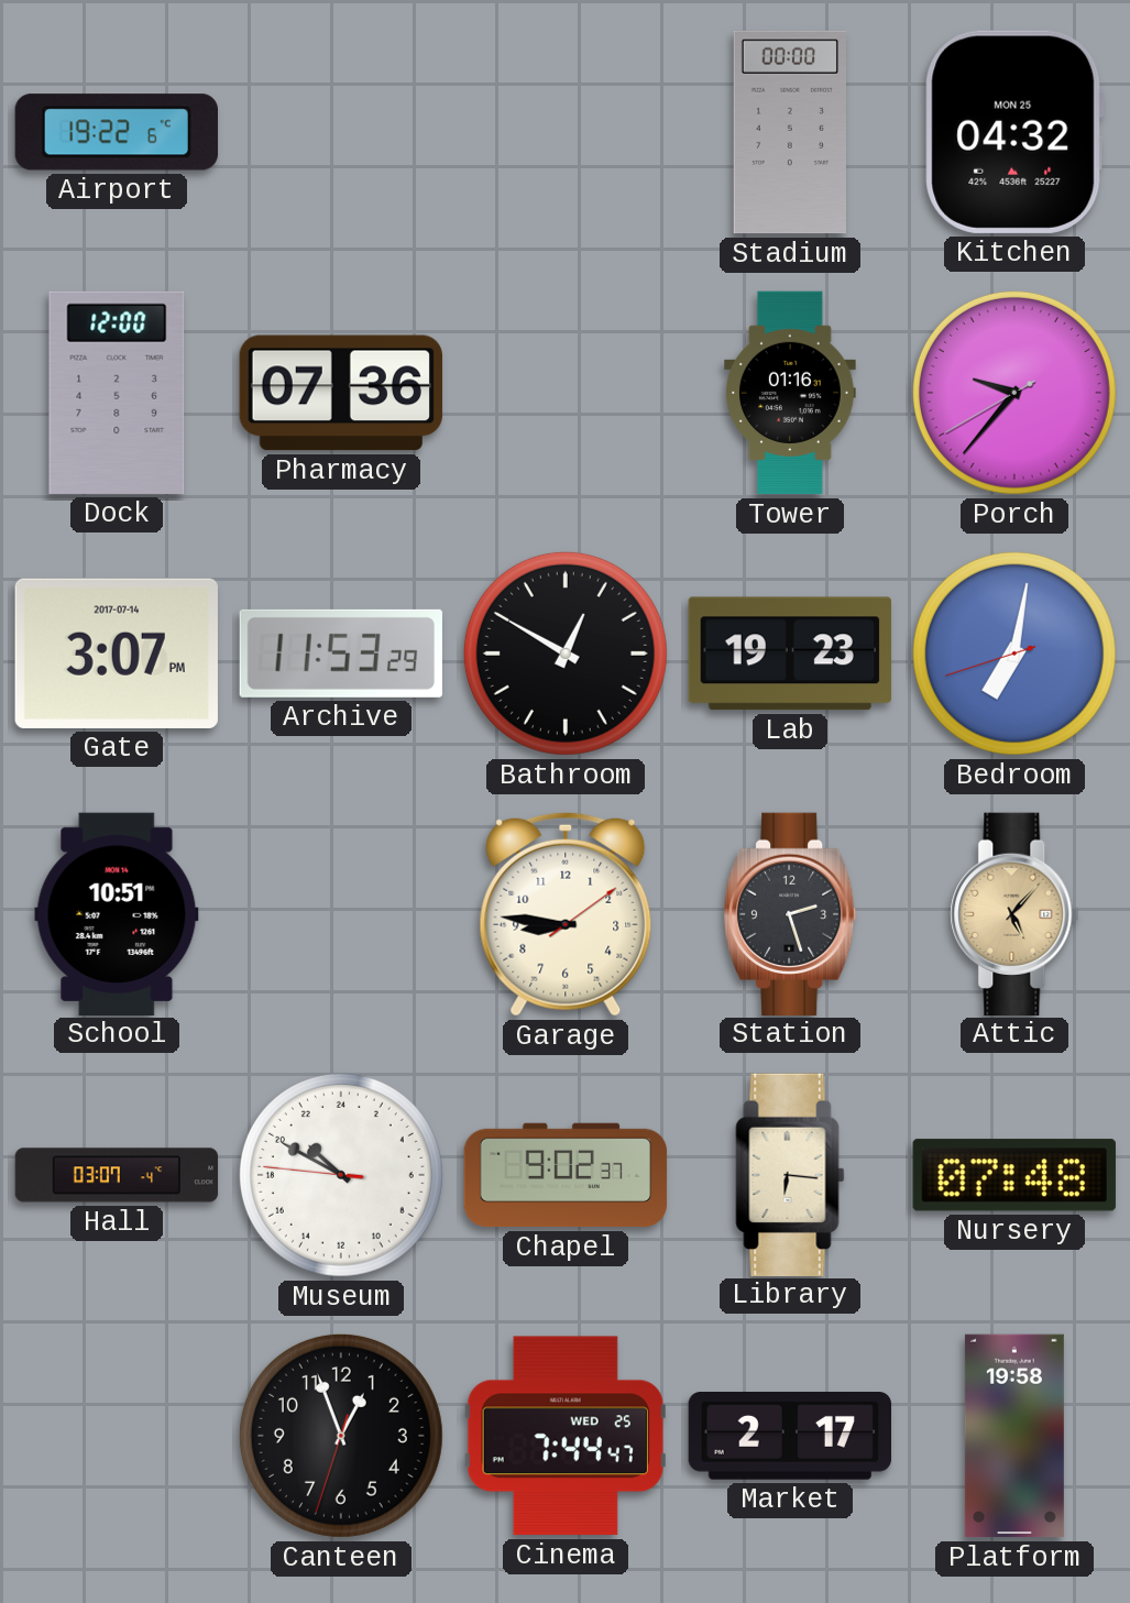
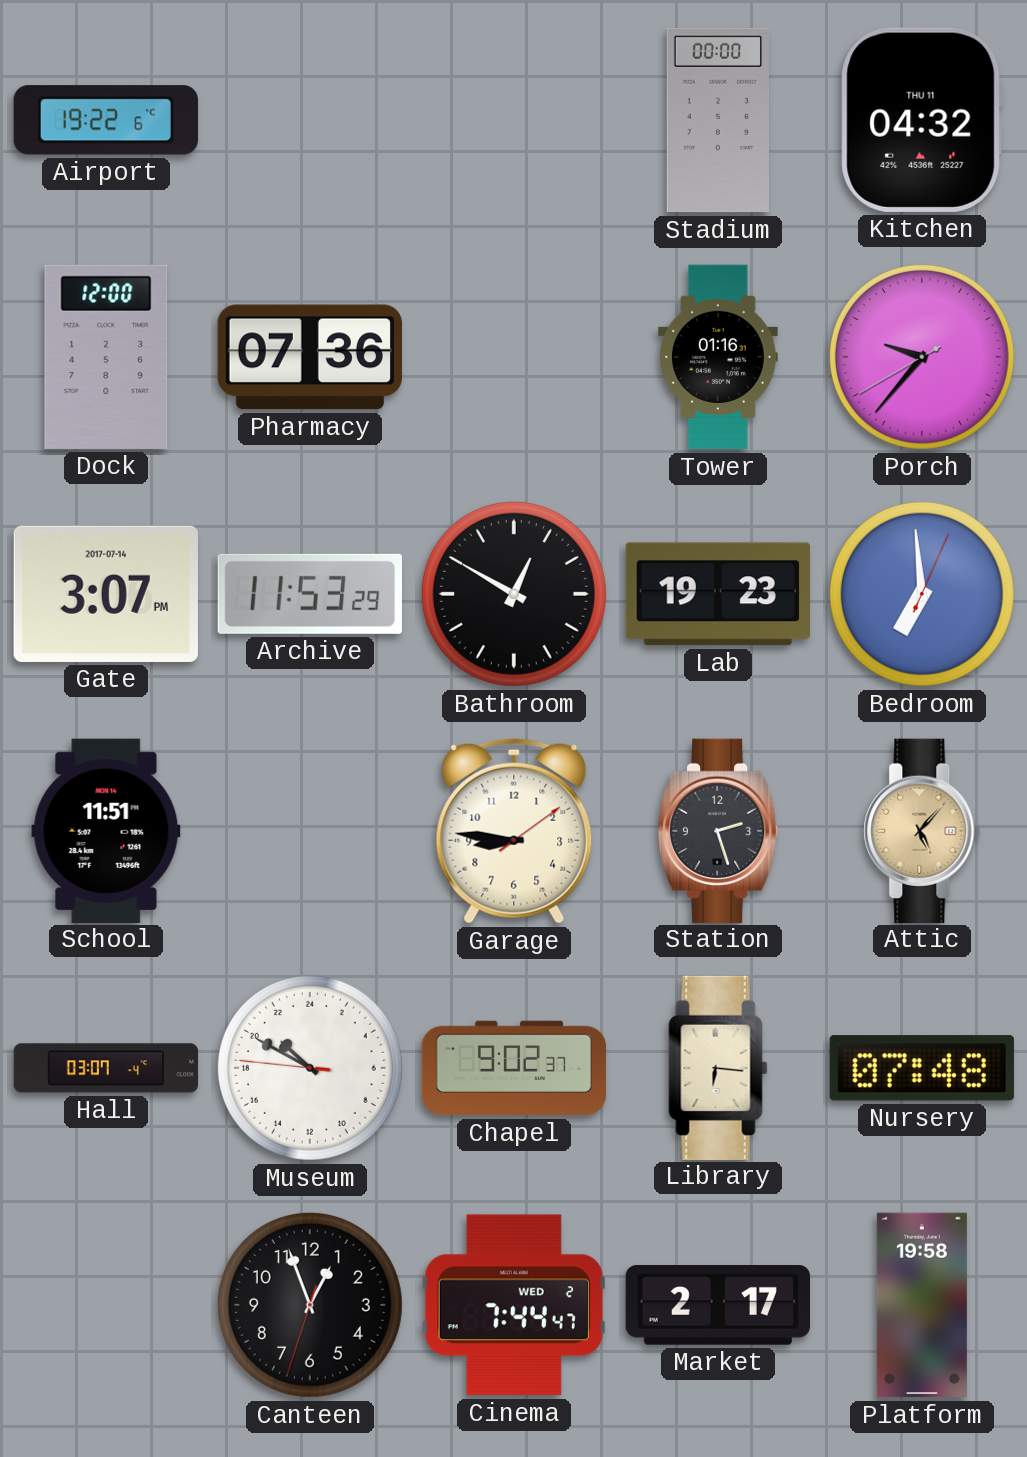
Kitchen date: MON 25 -> THU 11
Bedroom: 7:01 -> 6:59
School: 10:51 -> 11:51
Cinema date: WED 25 -> WED 2
